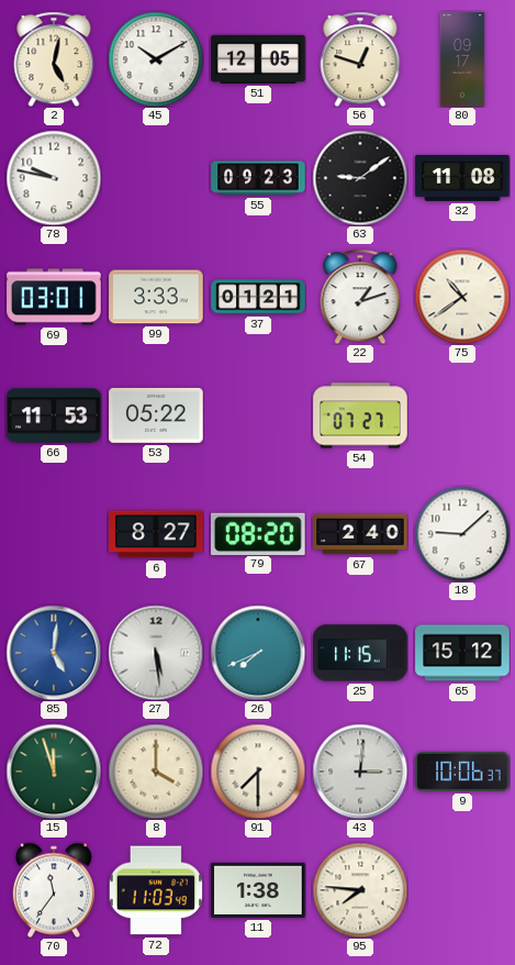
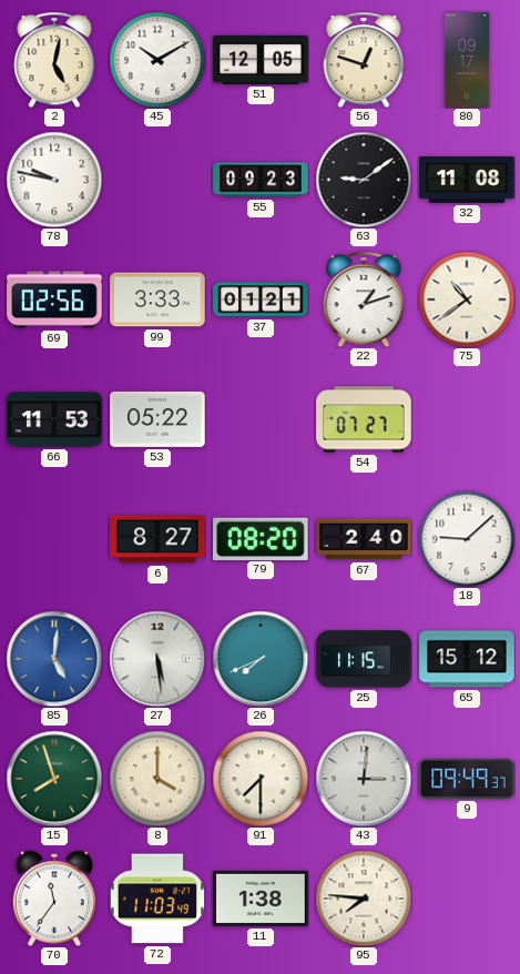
69: 03:01 -> 02:56
15: 11:57 -> 7:57
9: 10:06 -> 09:49
